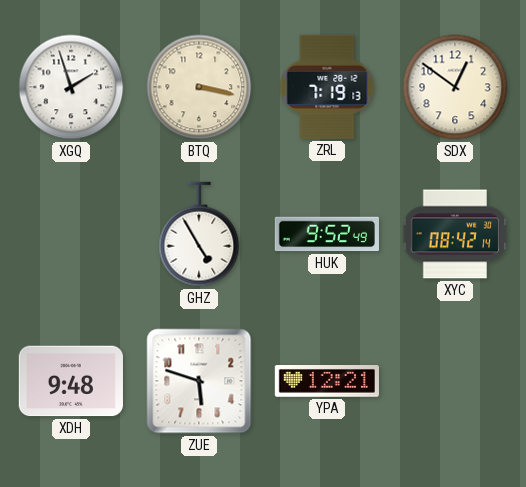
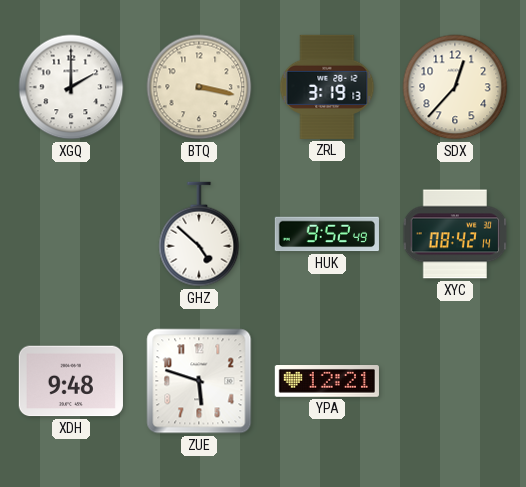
XGQ: 1:57 -> 2:00
ZRL: 7:19 -> 3:19
SDX: 12:51 -> 12:37
GHZ: 4:55 -> 4:52
